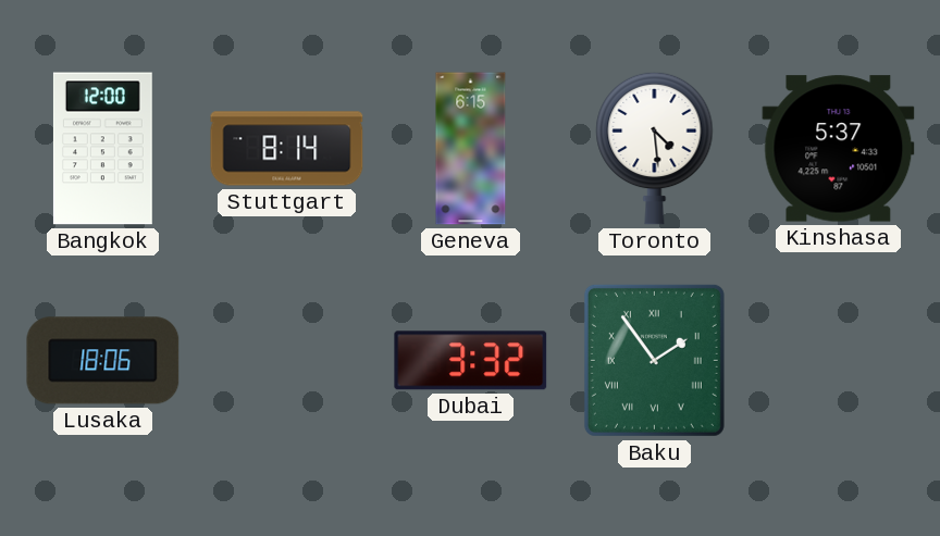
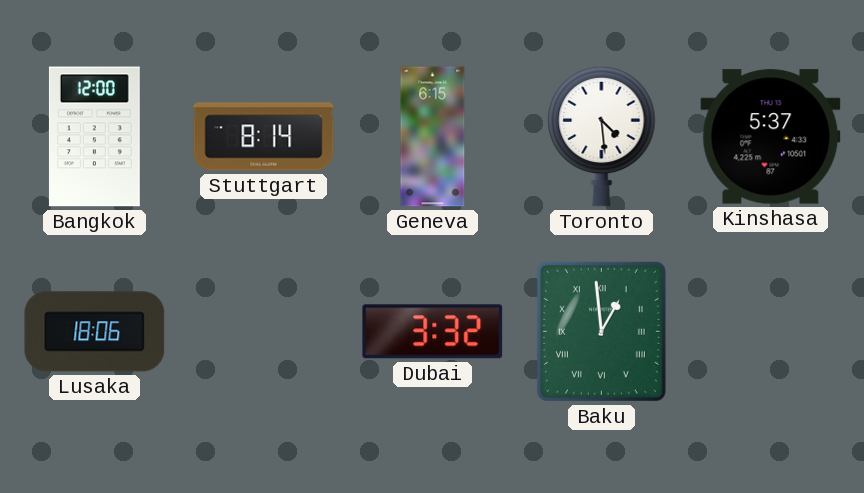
Baku: 1:54 -> 12:59
